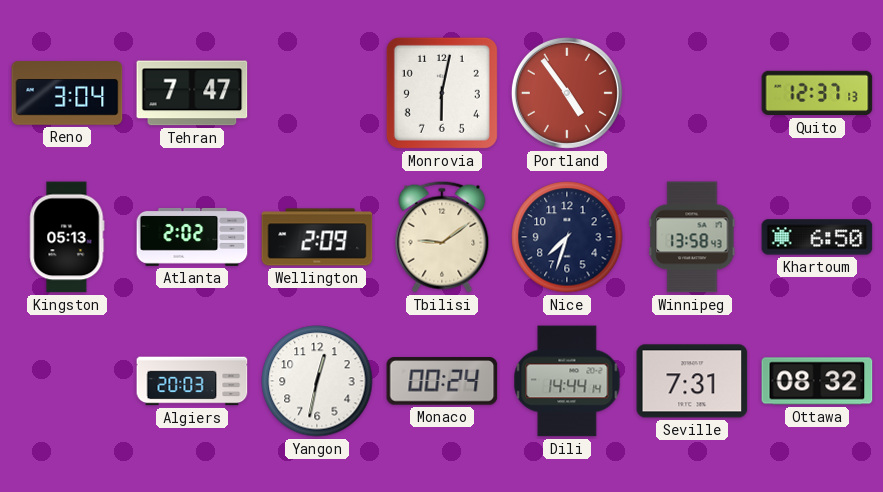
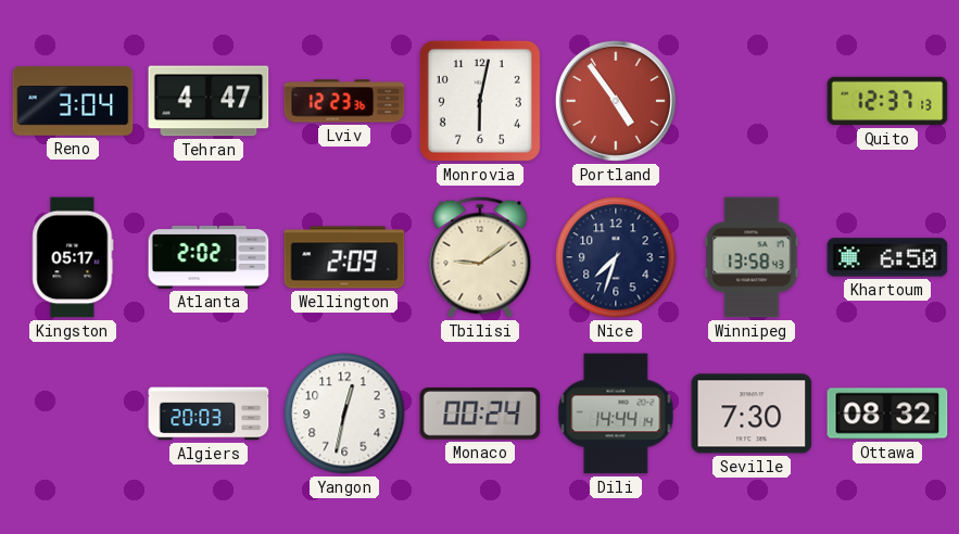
Tehran: 7:47 -> 4:47
Lviv: none -> 12:23
Kingston: 05:13 -> 05:17
Seville: 7:31 -> 7:30
